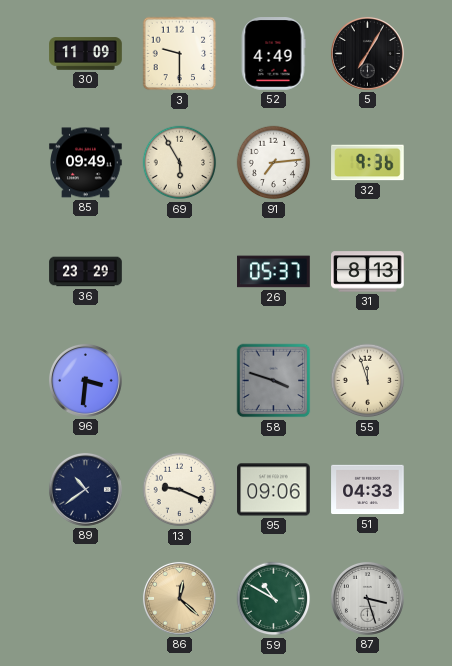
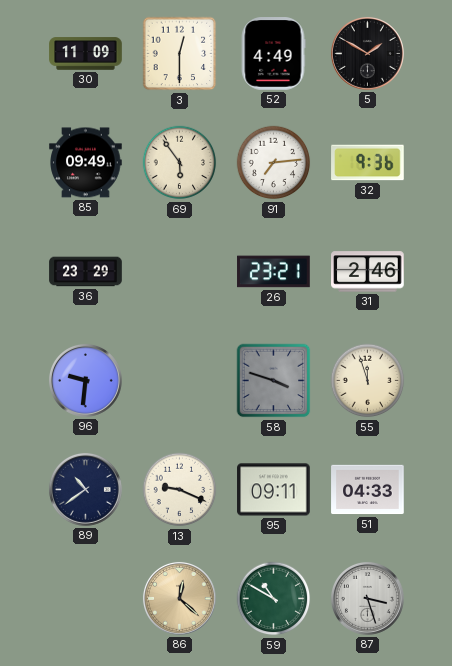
3: 9:30 -> 12:30
5: 7:05 -> 1:50
69: 5:55 -> 5:54
26: 05:37 -> 23:21
31: 8:13 -> 2:46
96: 3:31 -> 9:31
95: 09:06 -> 09:11
